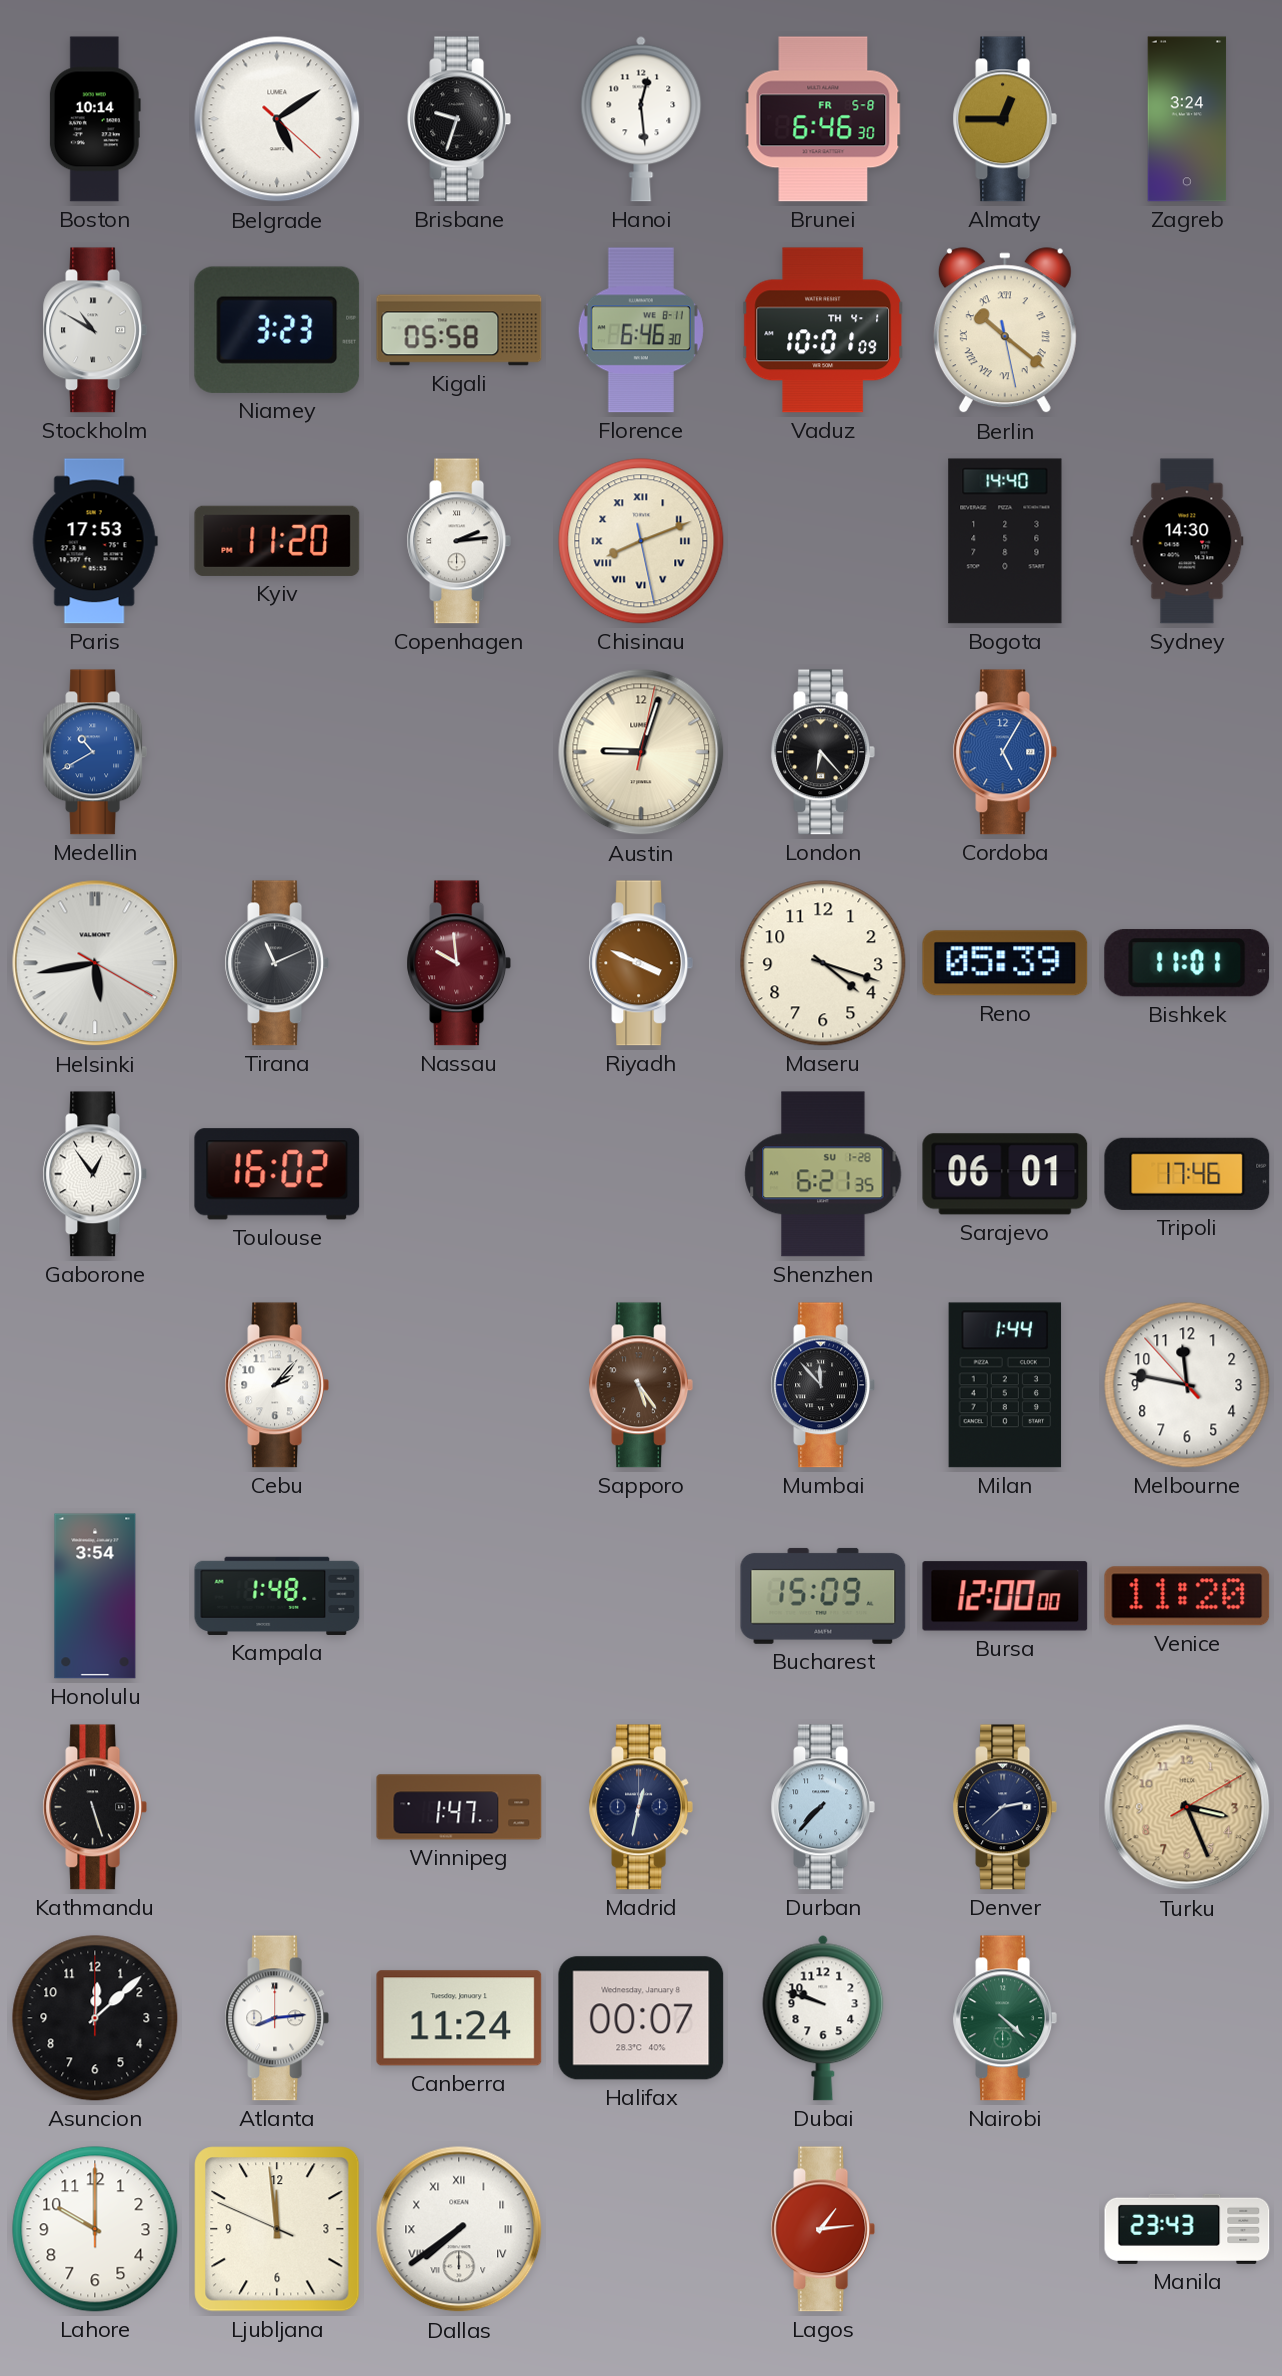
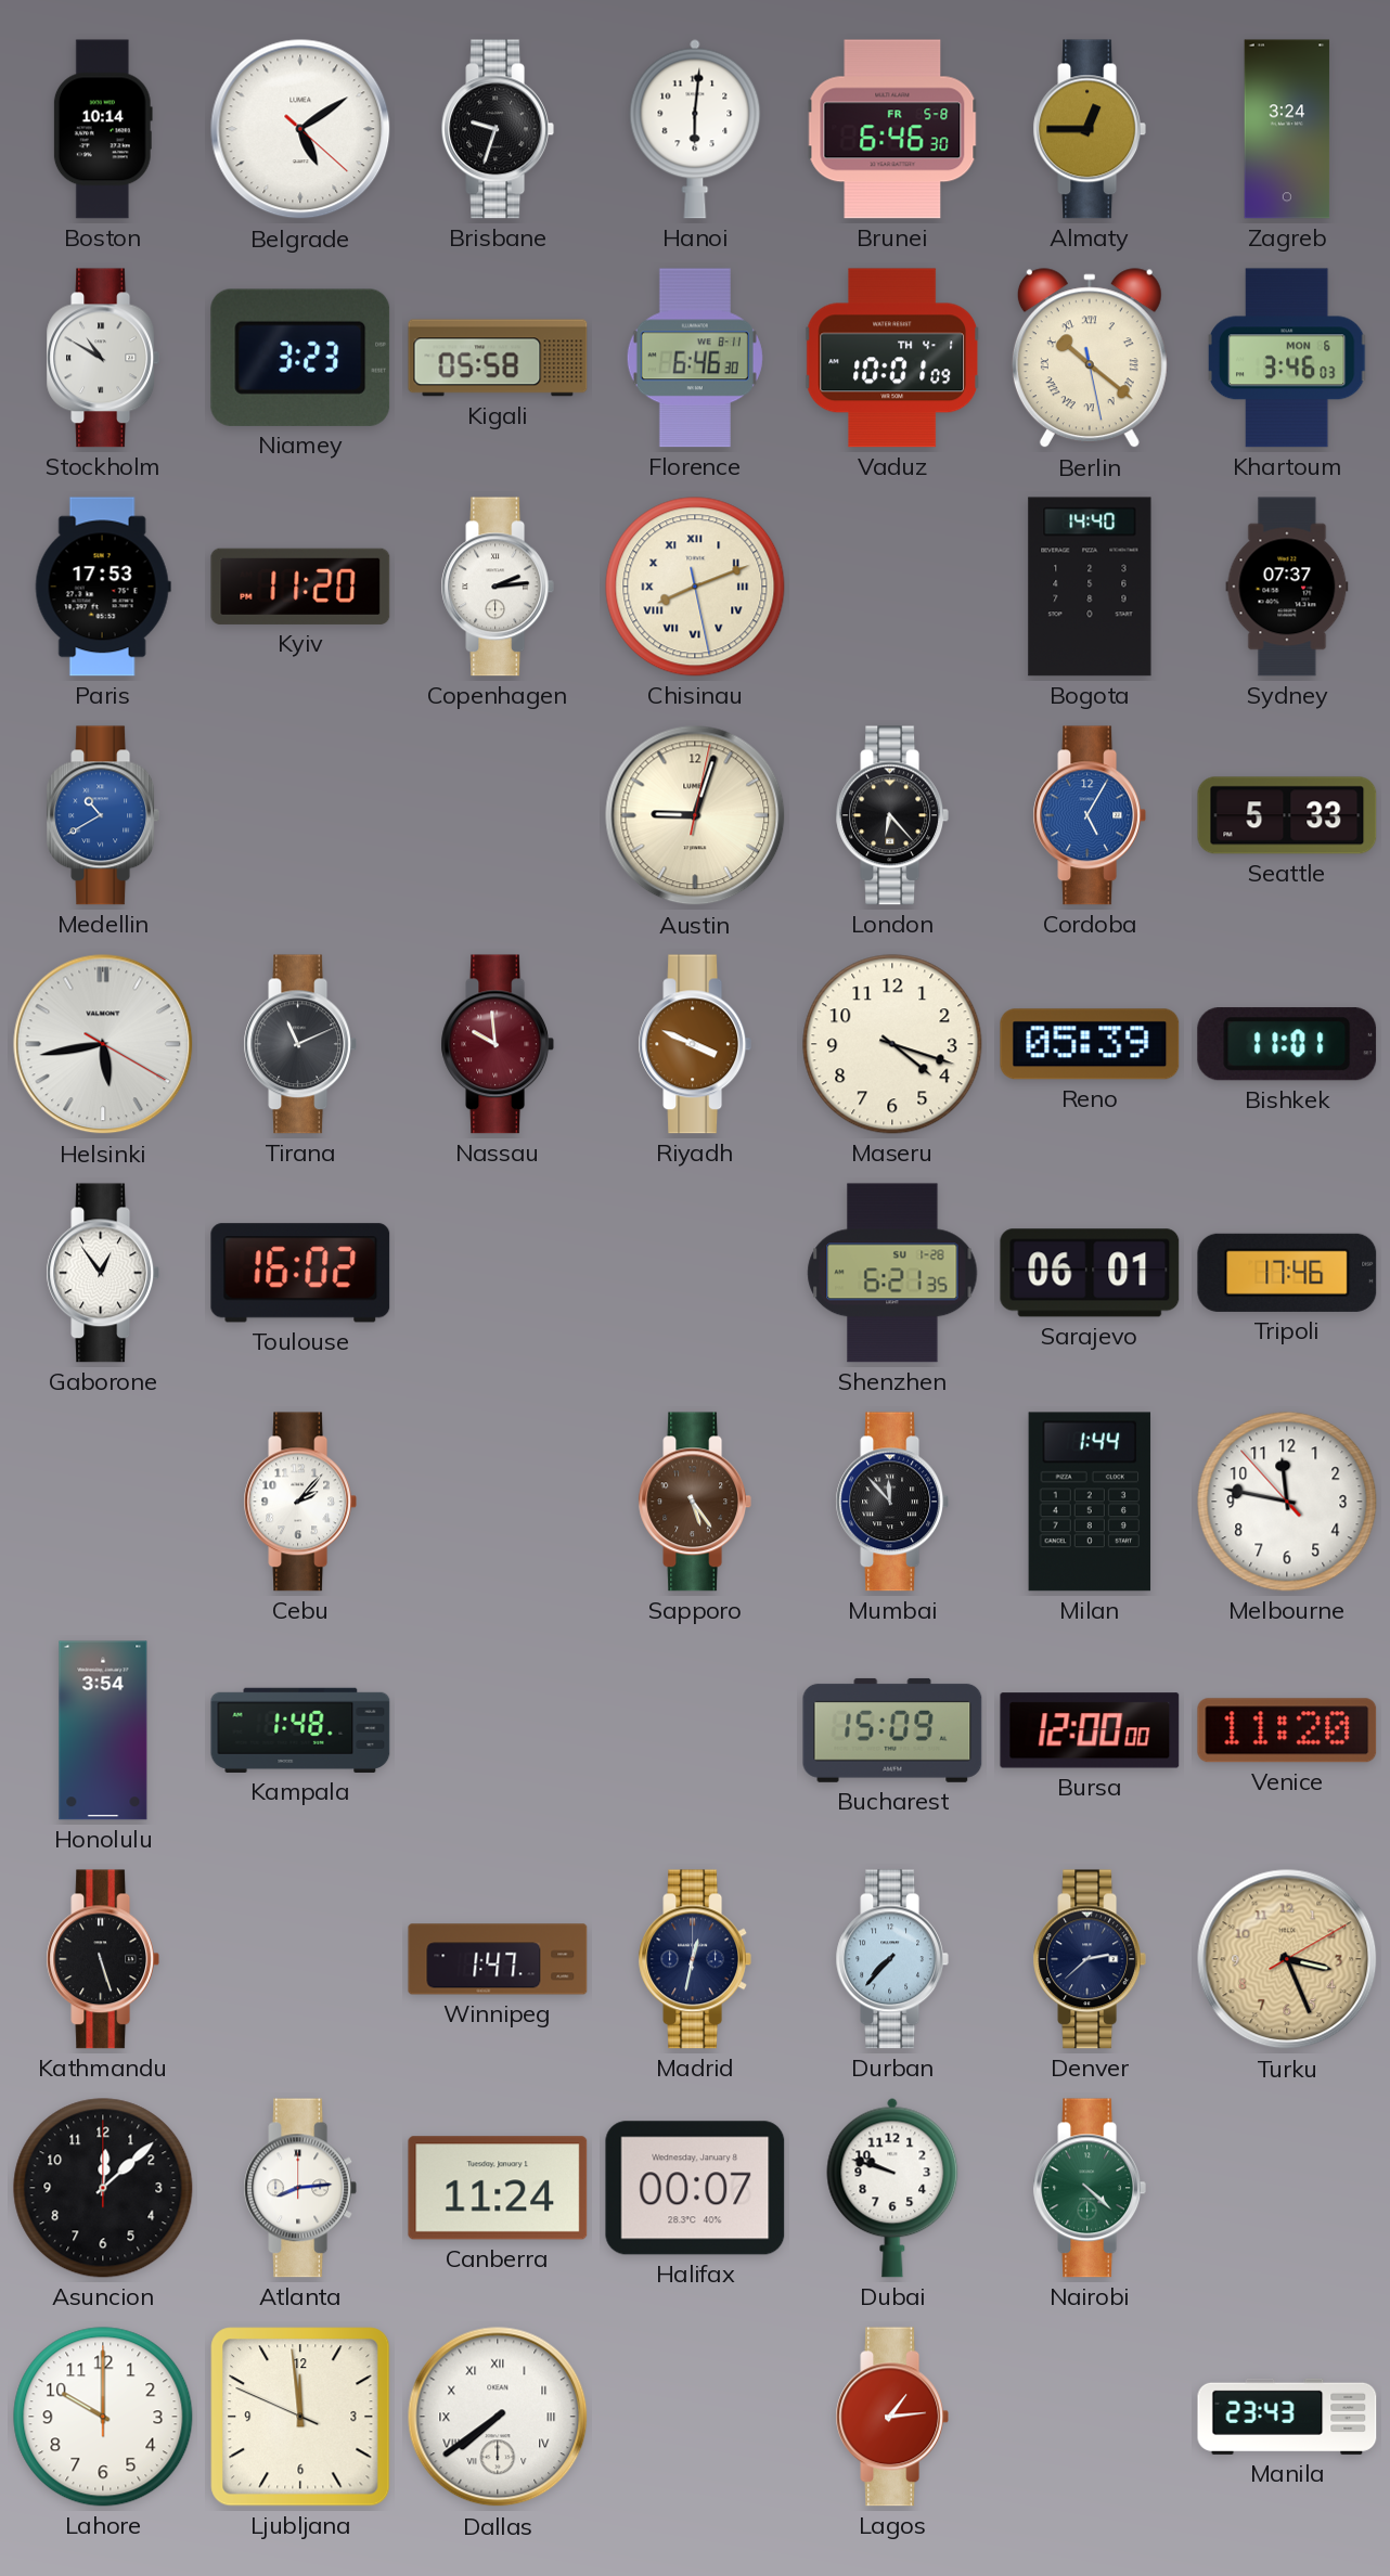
Hanoi: 12:29 -> 6:01
Khartoum: none -> 3:46
Sydney: 14:30 -> 07:37
Seattle: none -> 5:33
